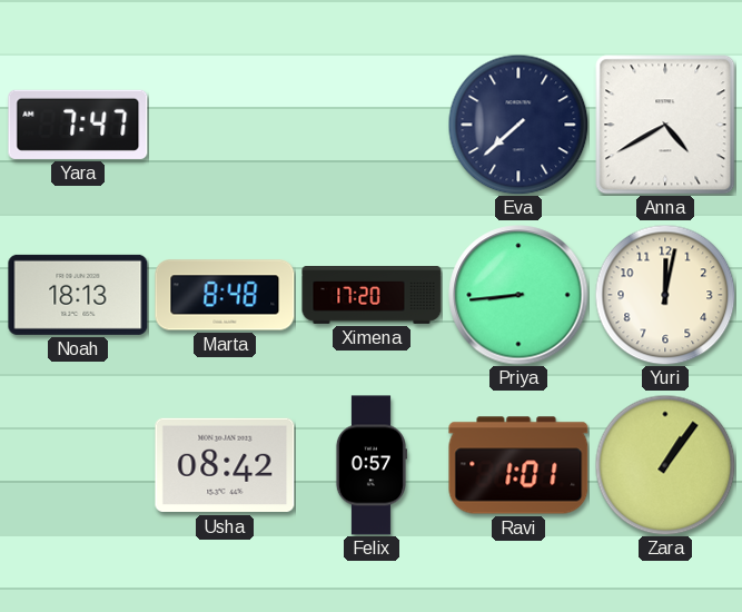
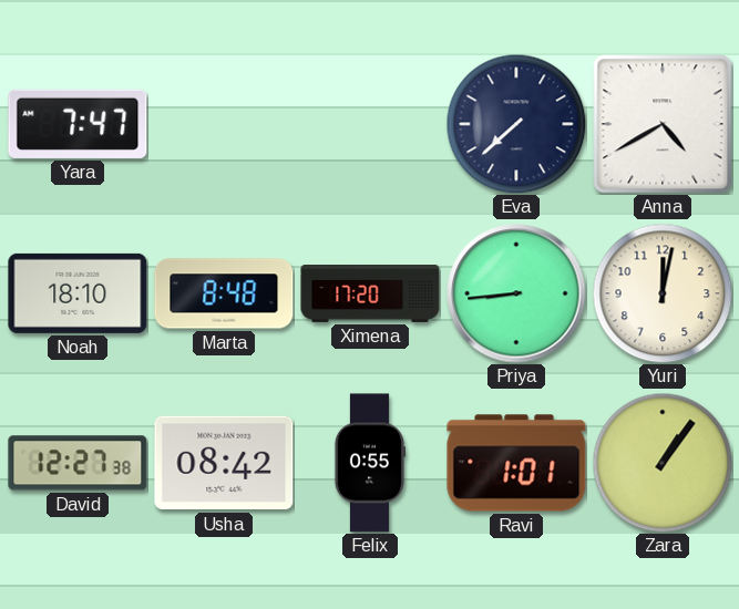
Noah: 18:13 -> 18:10
David: none -> 12:27
Felix: 0:57 -> 0:55
